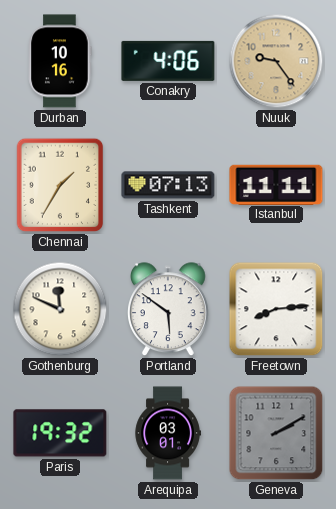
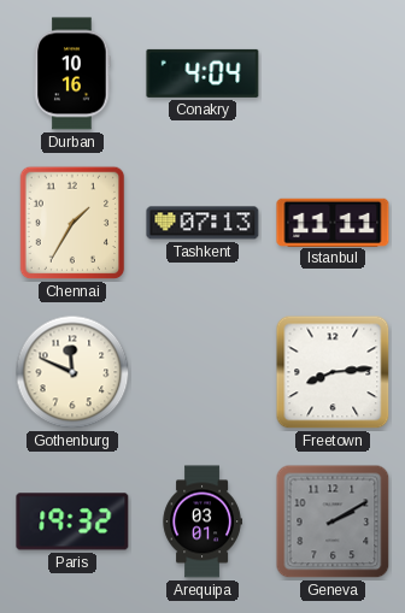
Conakry: 4:06 -> 4:04
Nuuk: 9:24 -> none
Portland: 5:51 -> none
